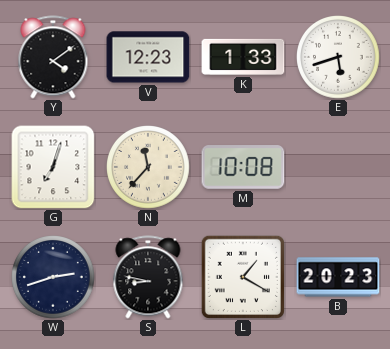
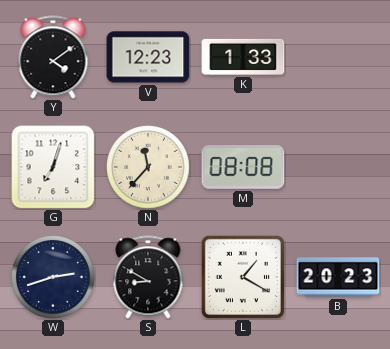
E: 5:42 -> none
M: 10:08 -> 08:08
S: 8:47 -> 8:50
